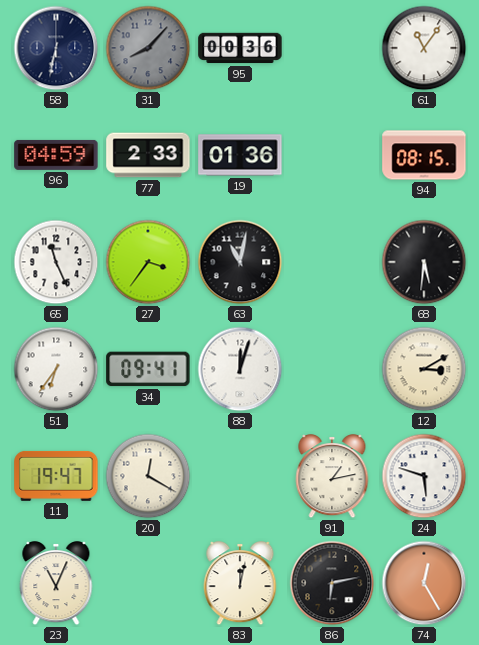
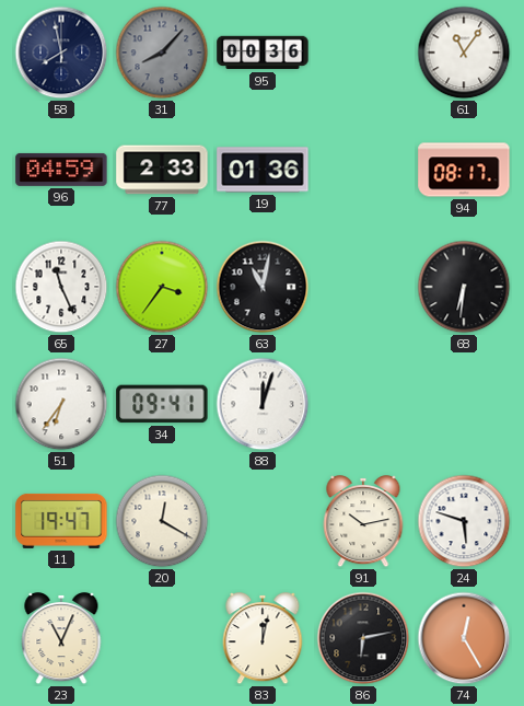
58: 6:32 -> 7:58
94: 08:15 -> 08:17
68: 5:31 -> 6:31
12: 3:10 -> none
91: 1:13 -> 10:13
